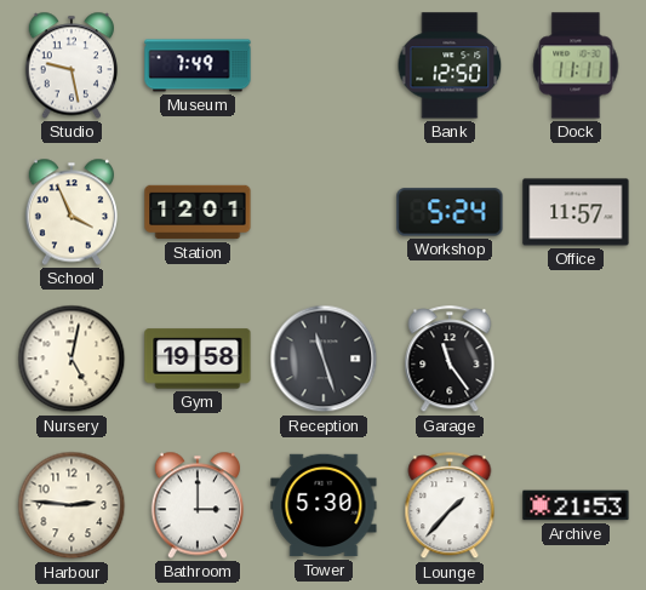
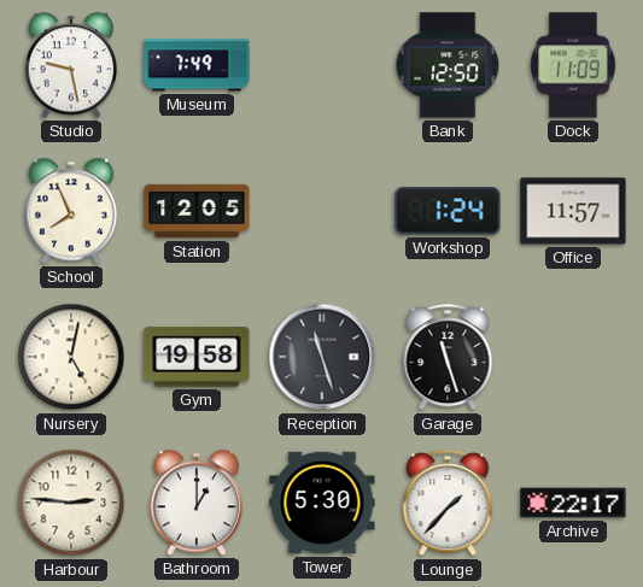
Dock: 11:11 -> 11:09
School: 3:56 -> 7:56
Station: 12:01 -> 12:05
Workshop: 5:24 -> 1:24
Garage: 11:24 -> 11:27
Bathroom: 3:00 -> 1:00
Archive: 21:53 -> 22:17
